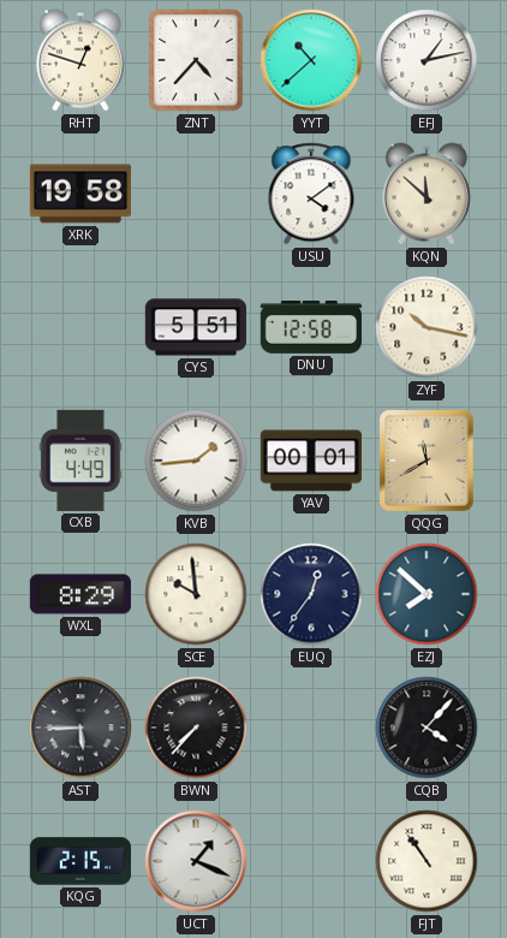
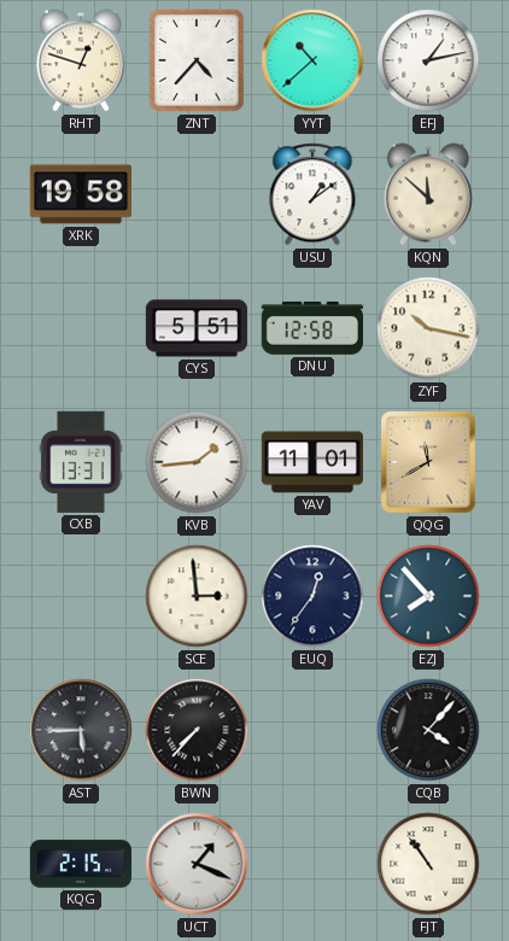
USU: 4:09 -> 1:09
CXB: 4:49 -> 13:31
YAV: 00:01 -> 11:01
WXL: 8:29 -> none
SCE: 9:59 -> 2:59
EZJ: 7:52 -> 7:53
